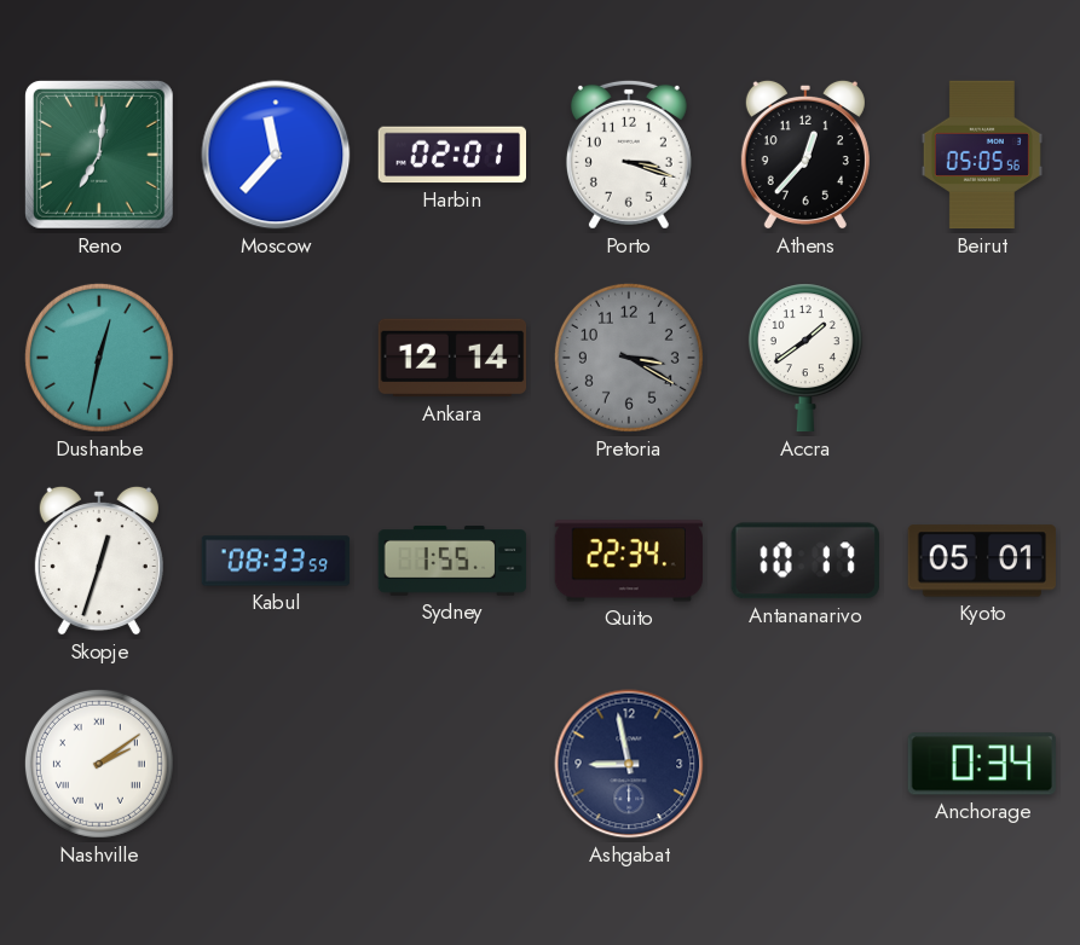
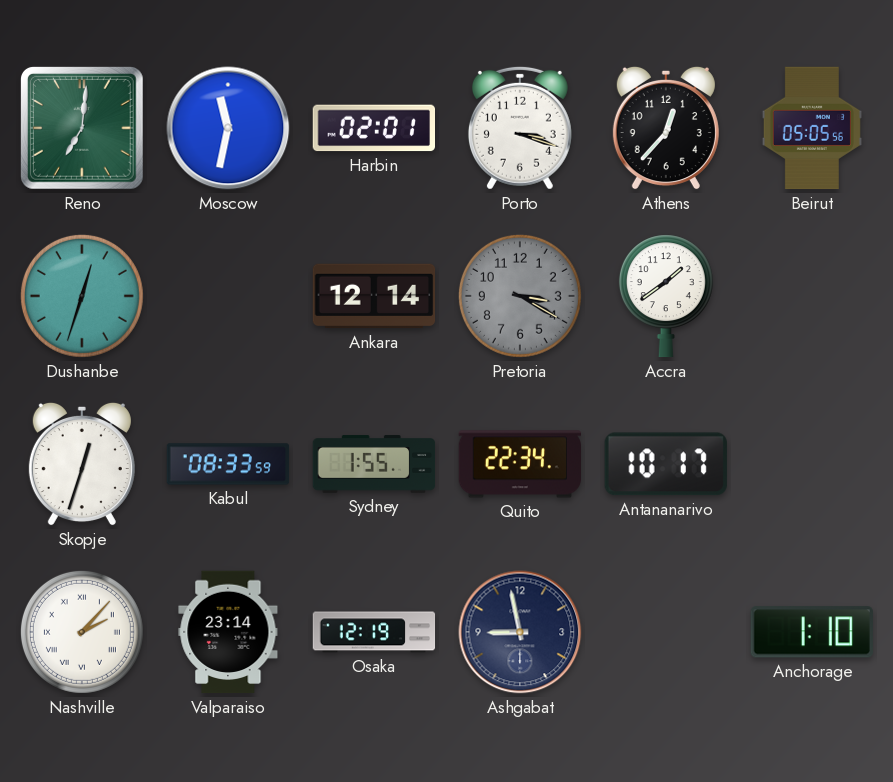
Moscow: 11:37 -> 11:32
Dushanbe: 12:32 -> 12:33
Kyoto: 05:01 -> none
Nashville: 2:09 -> 2:07
Valparaiso: none -> 23:14
Osaka: none -> 12:19
Anchorage: 0:34 -> 1:10
